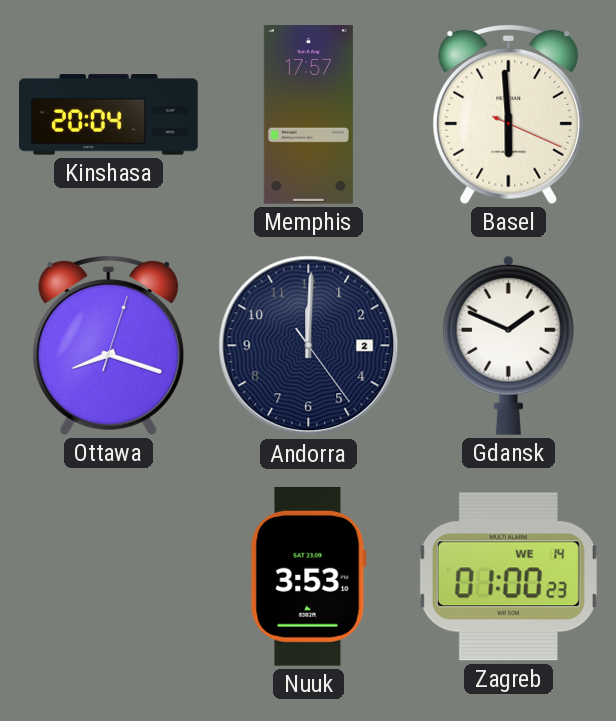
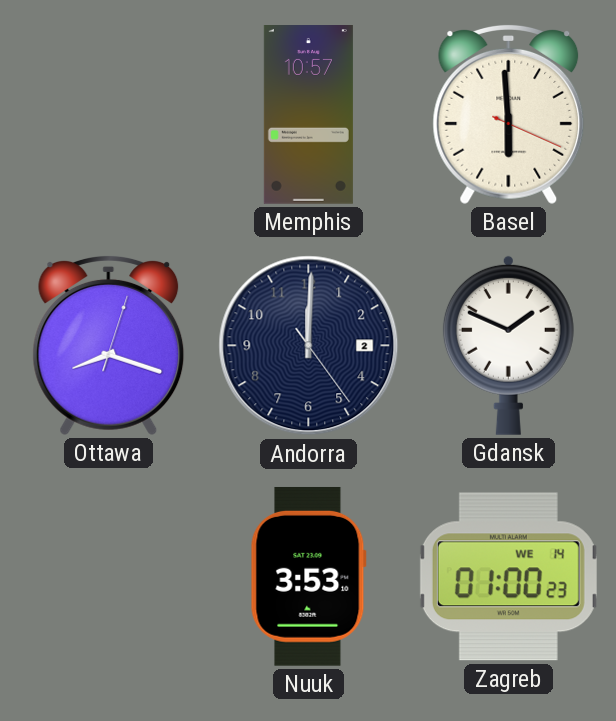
Kinshasa: 20:04 -> none
Memphis: 17:57 -> 10:57
